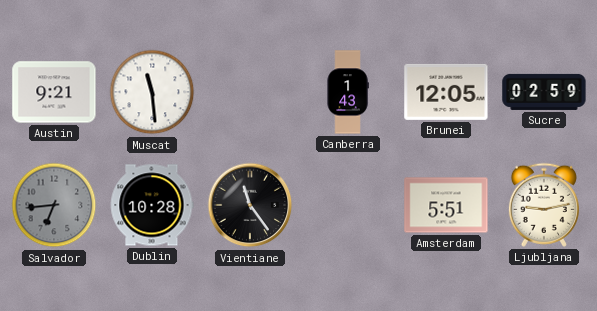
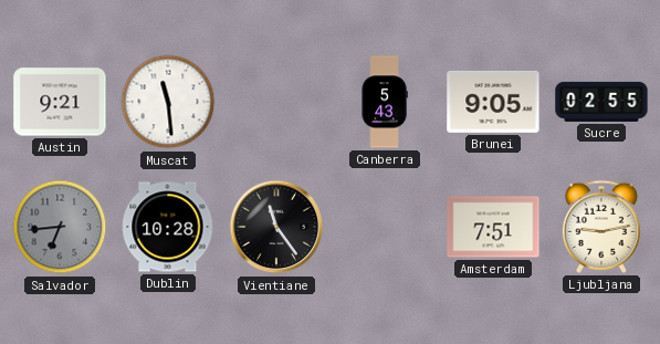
Canberra: 1:43 -> 5:43
Brunei: 12:05 -> 9:05
Sucre: 02:59 -> 02:55
Amsterdam: 5:51 -> 7:51
